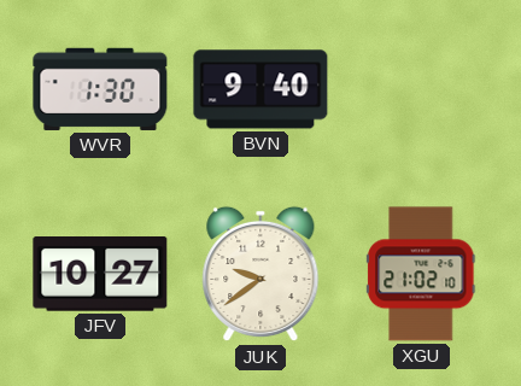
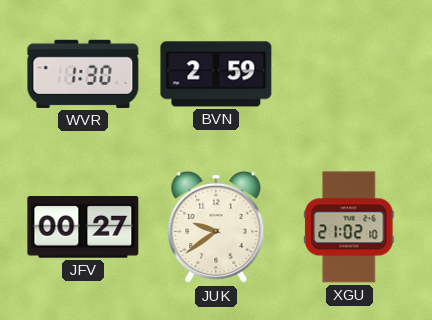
BVN: 9:40 -> 2:59
JFV: 10:27 -> 00:27
